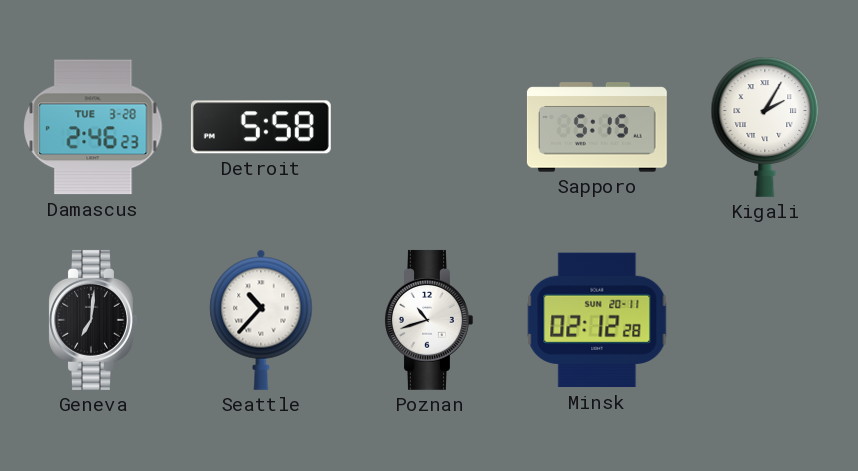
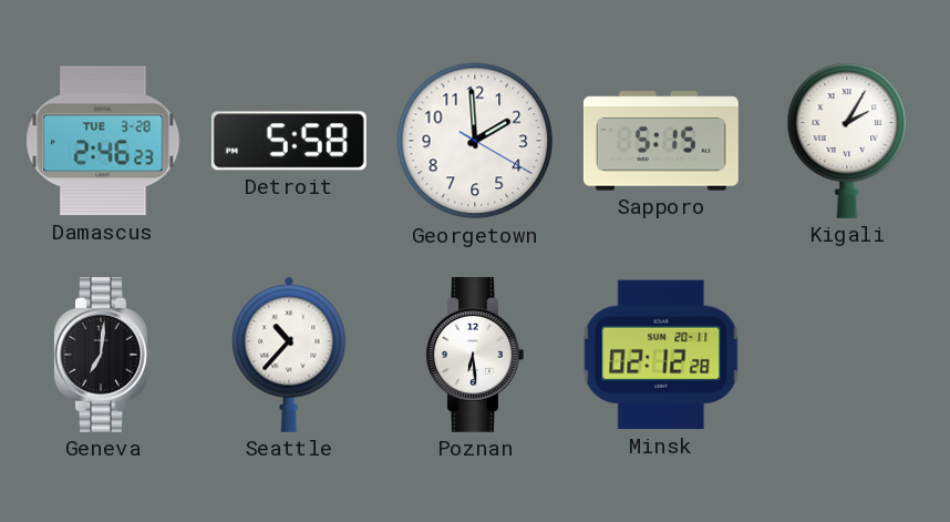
Georgetown: none -> 1:59
Poznan: 10:42 -> 6:29
